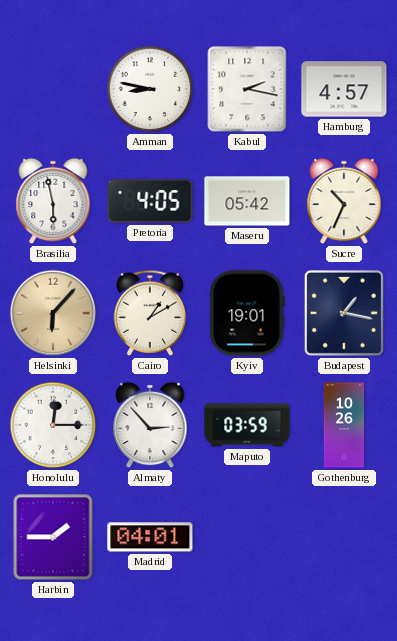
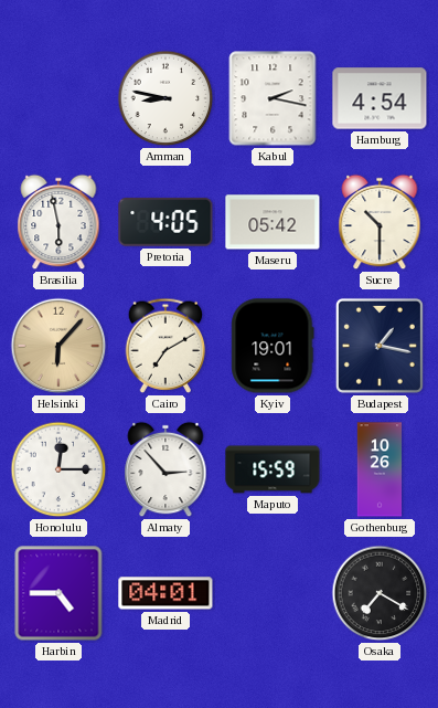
Hamburg: 4:57 -> 4:54
Sucre: 10:34 -> 10:30
Cairo: 1:10 -> 7:10
Maputo: 03:59 -> 15:59
Harbin: 1:45 -> 4:45
Osaka: none -> 7:20
